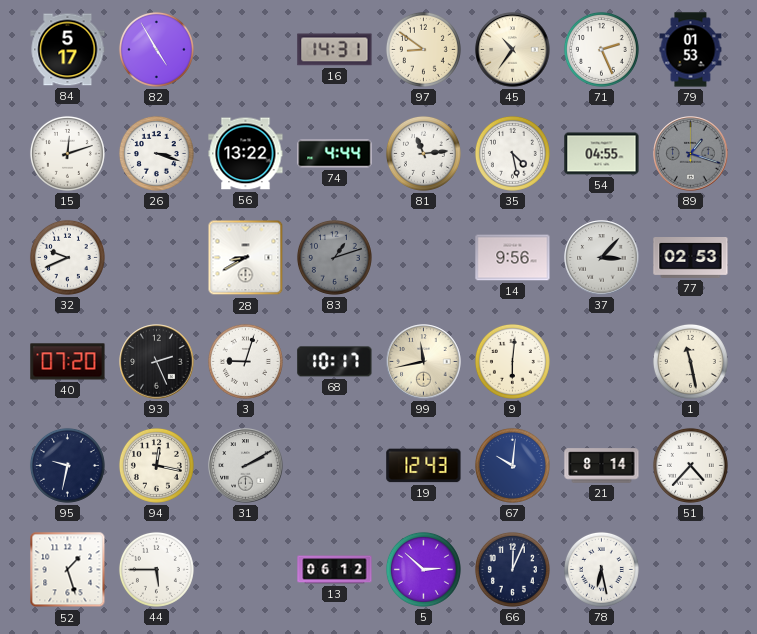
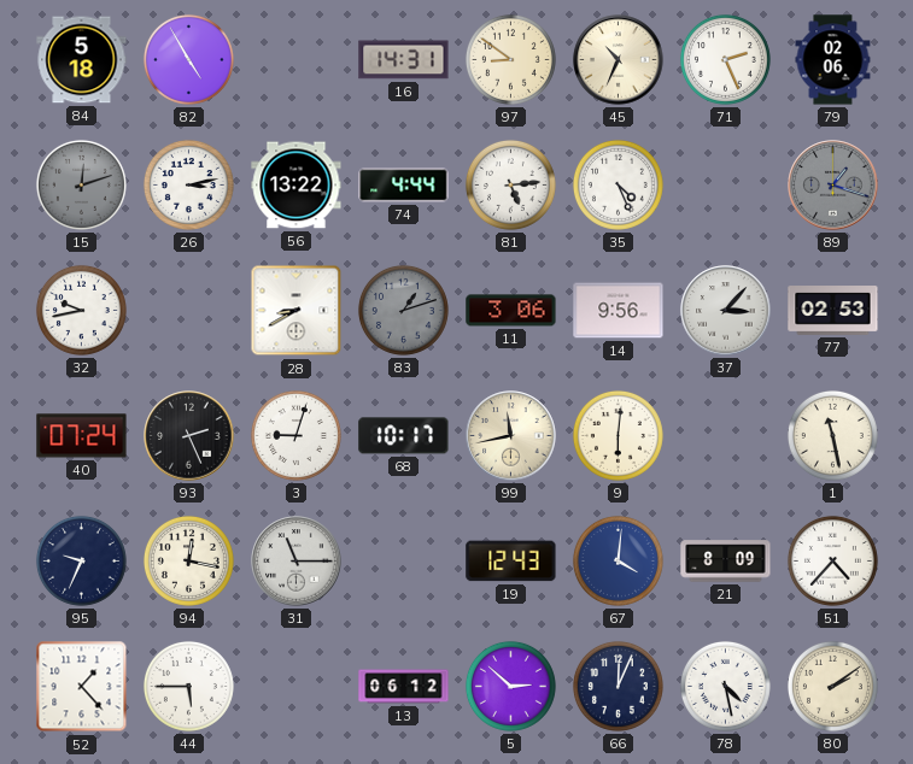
84: 5:17 -> 5:18
45: 10:36 -> 10:34
79: 01:53 -> 02:06
15 dial: white -> grey
26: 3:18 -> 3:13
81: 11:14 -> 5:14
35: 4:28 -> 4:26
54: 04:55 -> none
32: 9:41 -> 9:43
11: none -> 3:06
40: 07:20 -> 07:24
95: 9:32 -> 9:34
31: 2:10 -> 11:15
67: 10:01 -> 4:01
21: 8:14 -> 8:09
52: 1:27 -> 1:23
78: 6:28 -> 4:28
80: none -> 2:09
